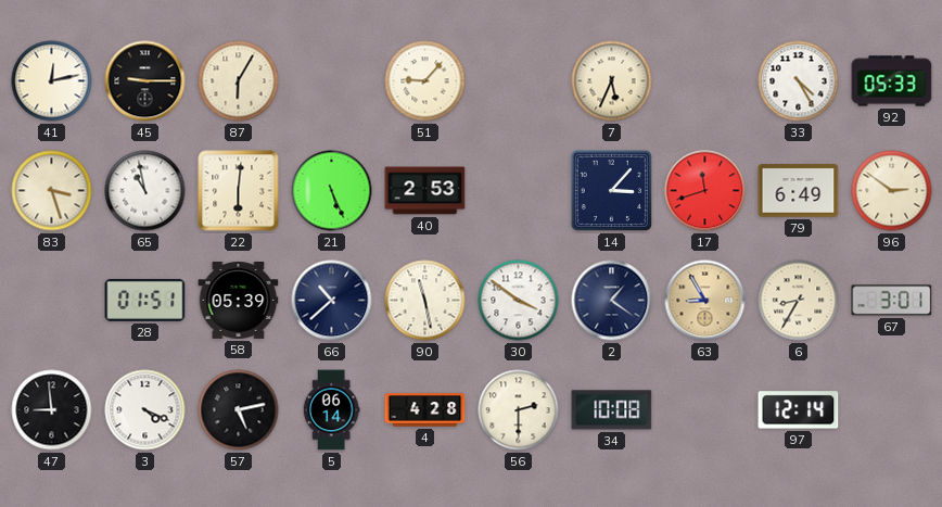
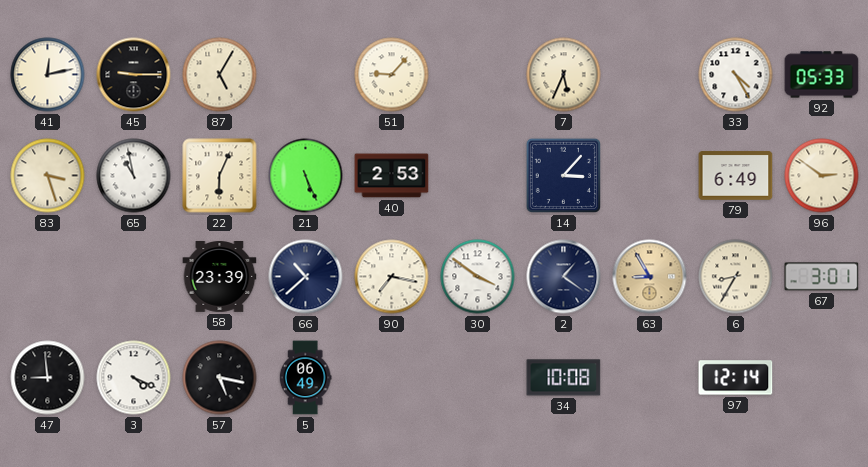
87: 6:05 -> 5:05
22: 6:01 -> 6:04
17: 11:42 -> none
28: 01:51 -> none
58: 05:39 -> 23:39
90: 11:28 -> 7:17
57: 5:13 -> 5:17
5: 06:14 -> 06:49
4: 4:28 -> none
56: 2:30 -> none
